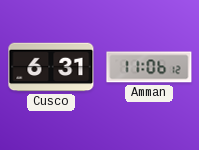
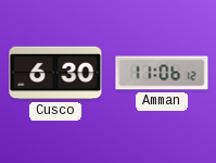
Cusco: 6:31 -> 6:30
